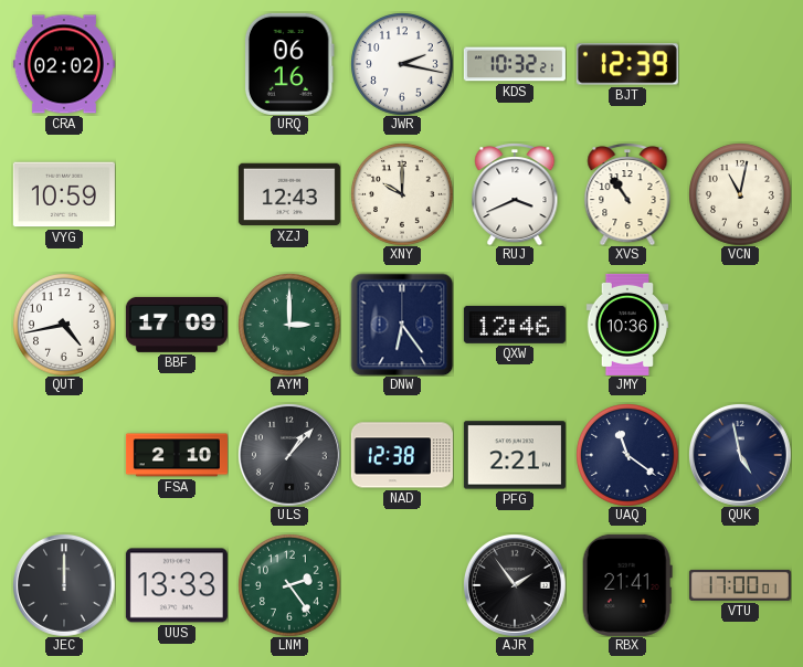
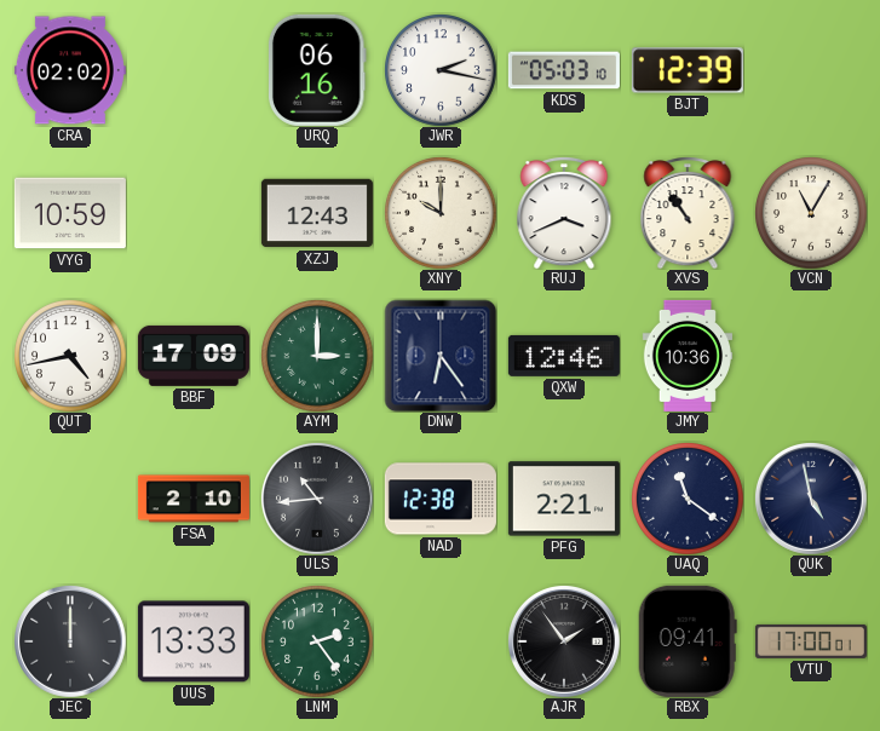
KDS: 10:32 -> 05:03
VCN: 11:02 -> 11:05
ULS: 1:07 -> 10:44
RBX: 21:41 -> 09:41
